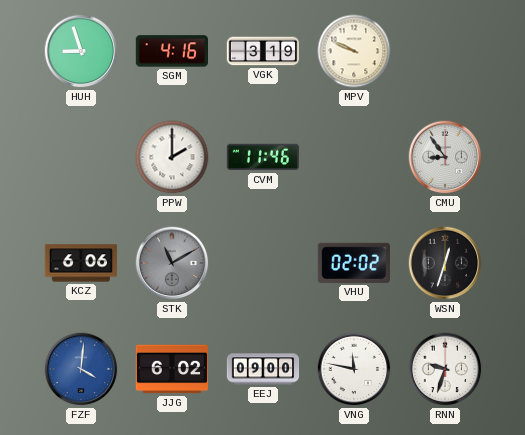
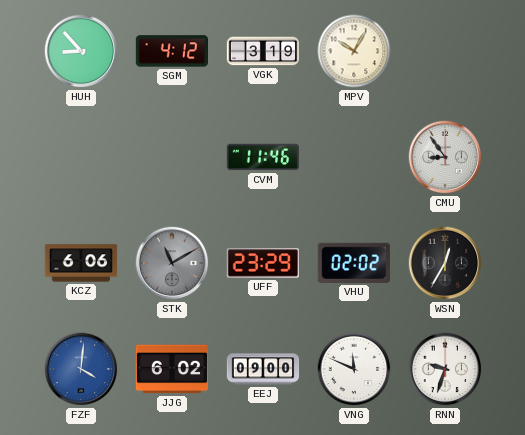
HUH: 8:57 -> 8:53
SGM: 4:16 -> 4:12
MPV: 9:49 -> 10:05
PPW: 2:00 -> none
UFF: none -> 23:29
WSN: 12:33 -> 12:35
VNG: 11:47 -> 11:49
